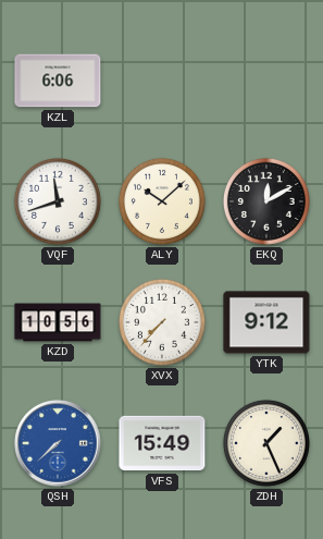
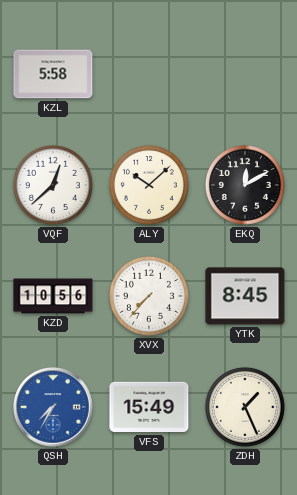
KZL: 6:06 -> 5:58
VQF: 11:42 -> 12:38
YTK: 9:12 -> 8:45
QSH: 7:38 -> 7:35
